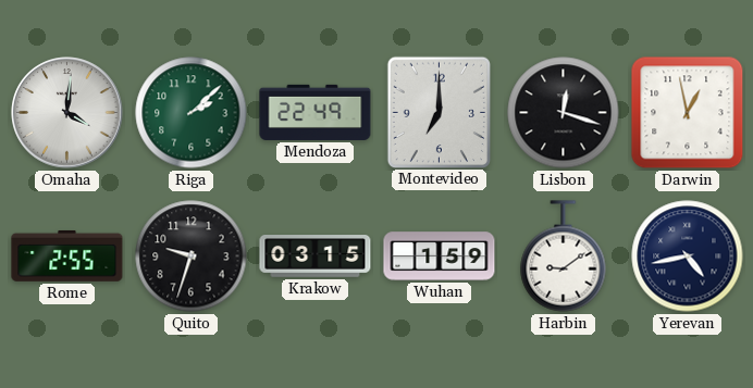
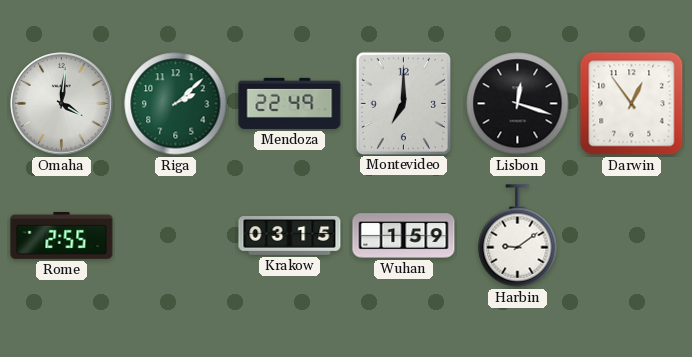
Darwin: 12:58 -> 12:54
Quito: 9:33 -> none
Yerevan: 4:43 -> none
